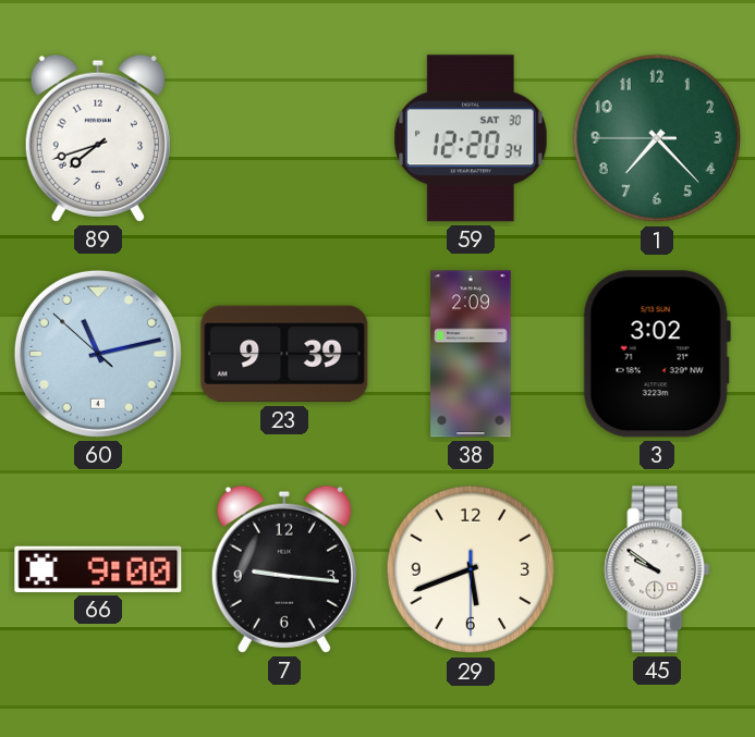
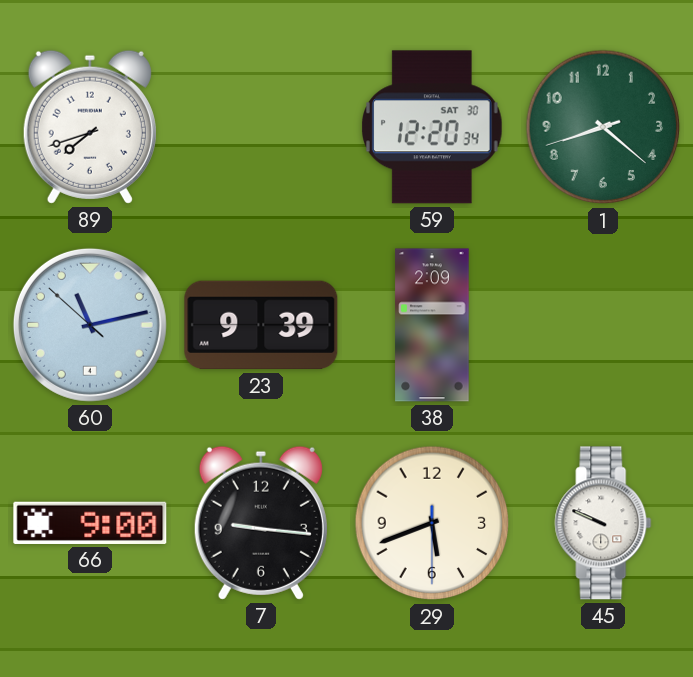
1: 7:22 -> 8:21
3: 3:02 -> none
45: 9:51 -> 9:49
